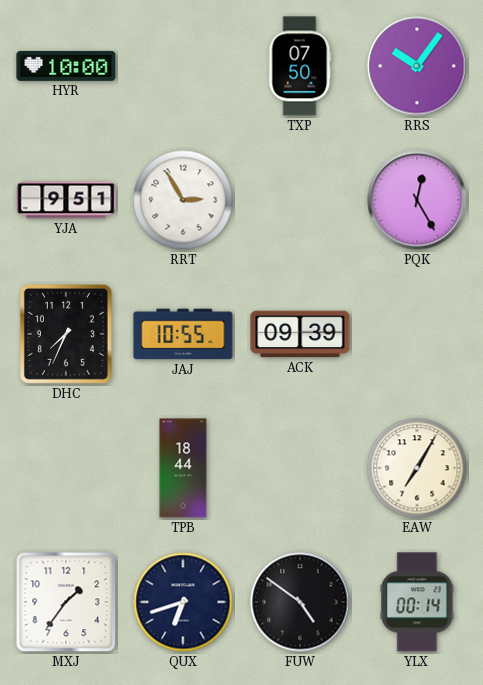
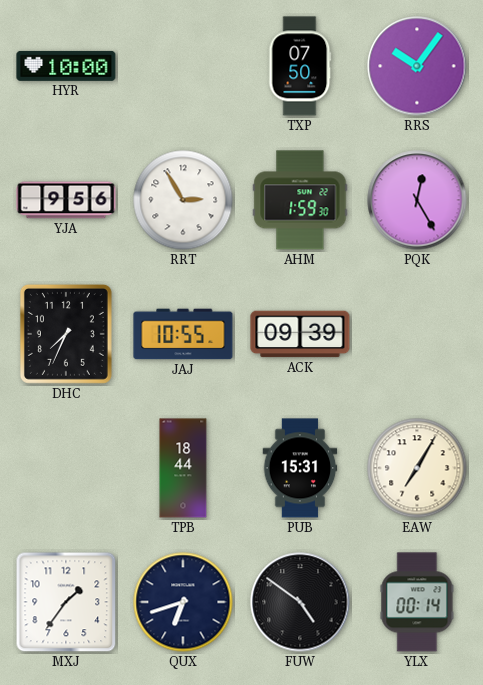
YJA: 9:51 -> 9:56
AHM: none -> 1:59
PUB: none -> 15:31
